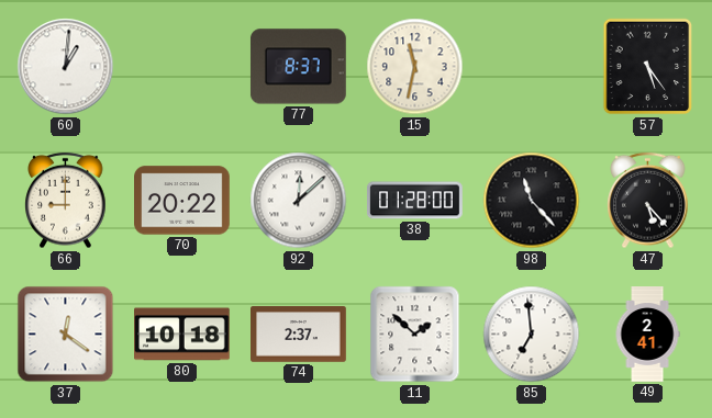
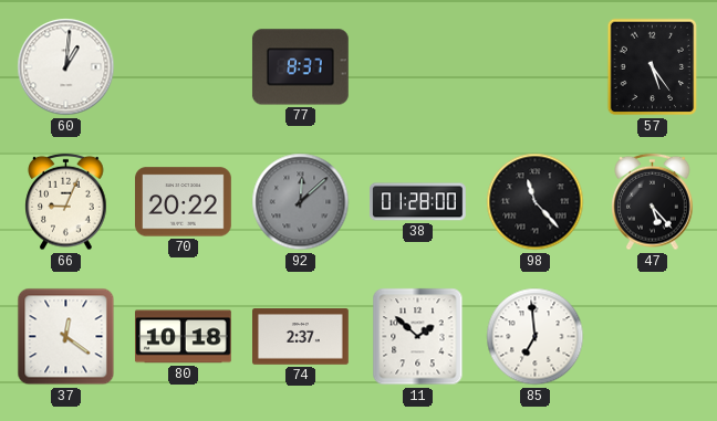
15: 11:32 -> none
66: 9:00 -> 9:04
92 dial: white -> grey
49: 2:41 -> none
